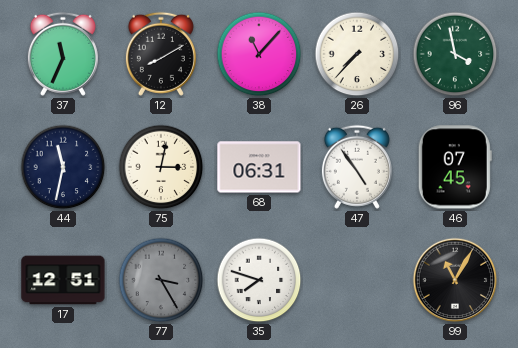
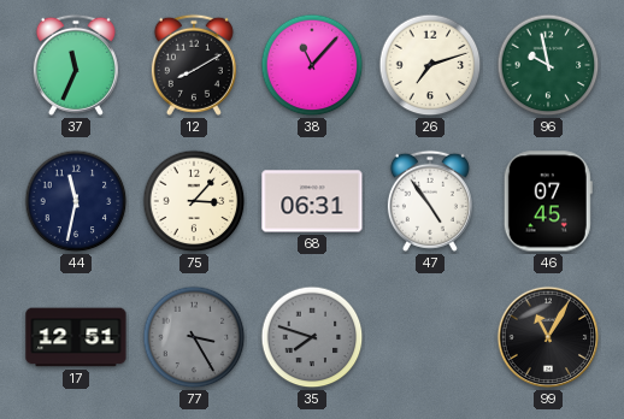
26: 7:37 -> 7:12
96: 3:58 -> 9:58
75: 3:02 -> 3:07
35 dial: white -> grey
